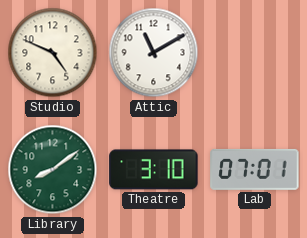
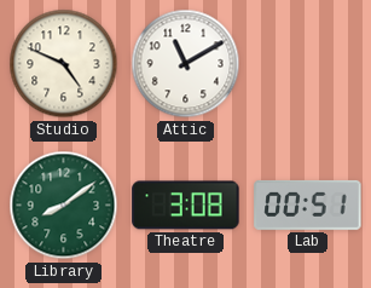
Theatre: 3:10 -> 3:08
Lab: 07:01 -> 00:51
